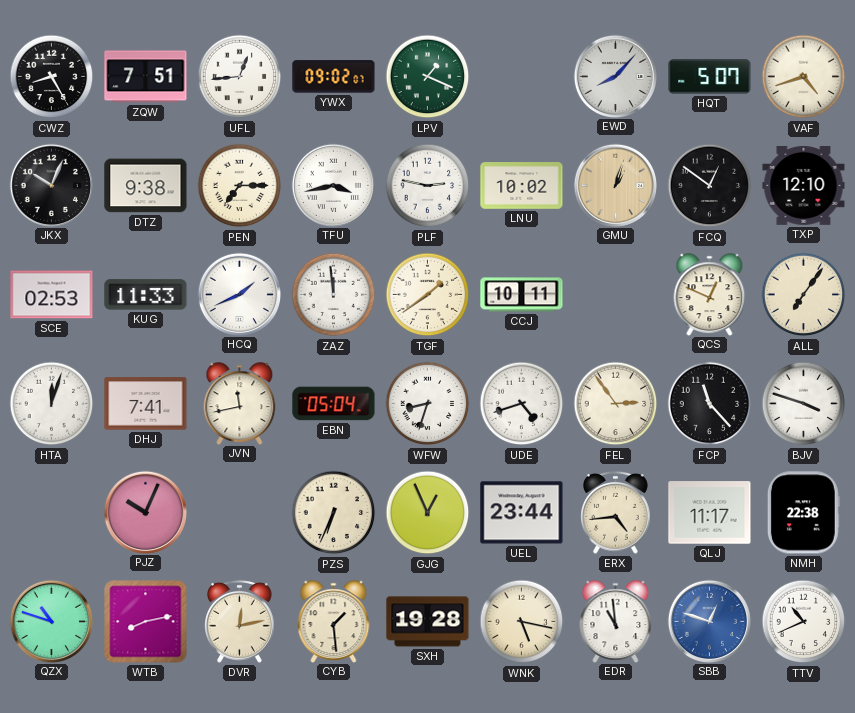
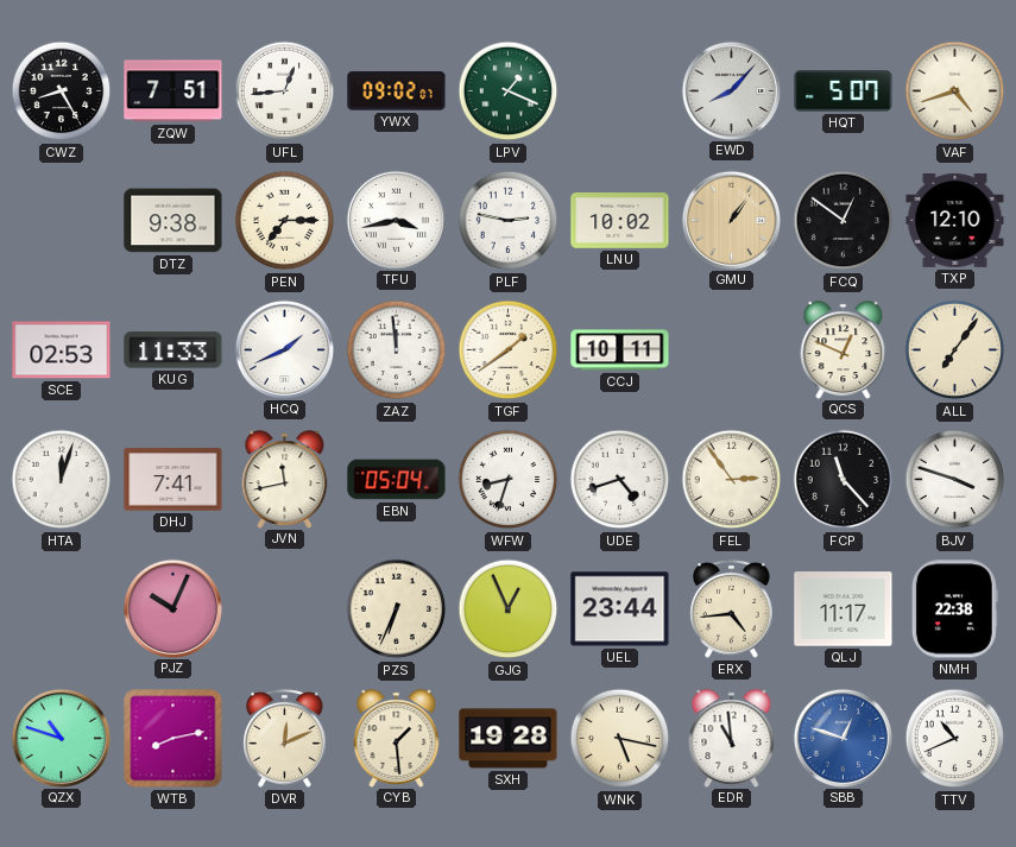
JKX: 10:04 -> none
GMU: 1:03 -> 1:06
DVR: 12:13 -> 12:11
